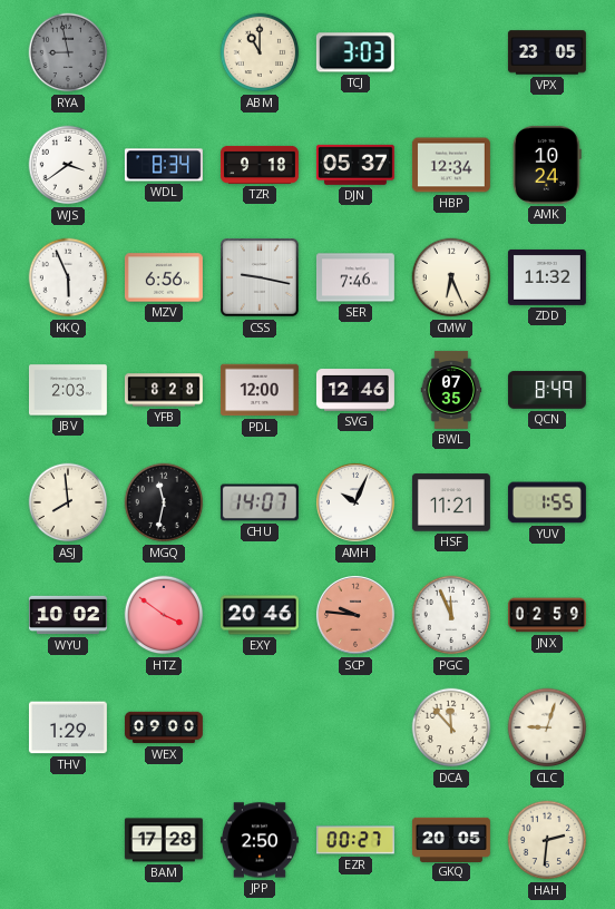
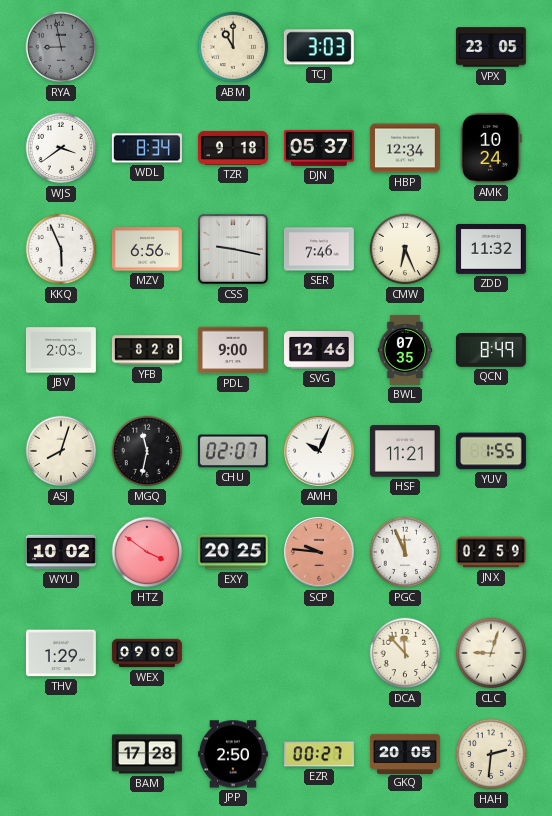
PDL: 12:00 -> 9:00
ASJ: 7:59 -> 8:03
CHU: 14:07 -> 02:07
EXY: 20:46 -> 20:25
